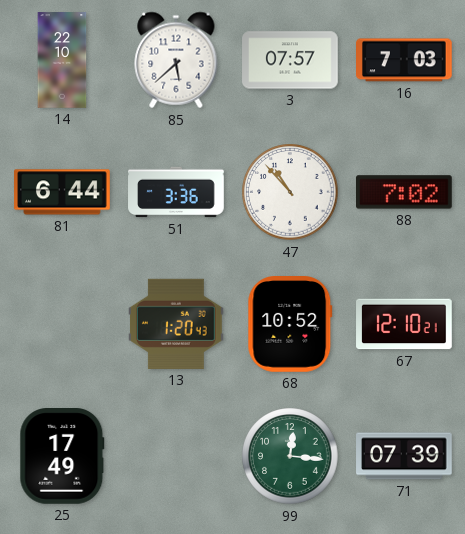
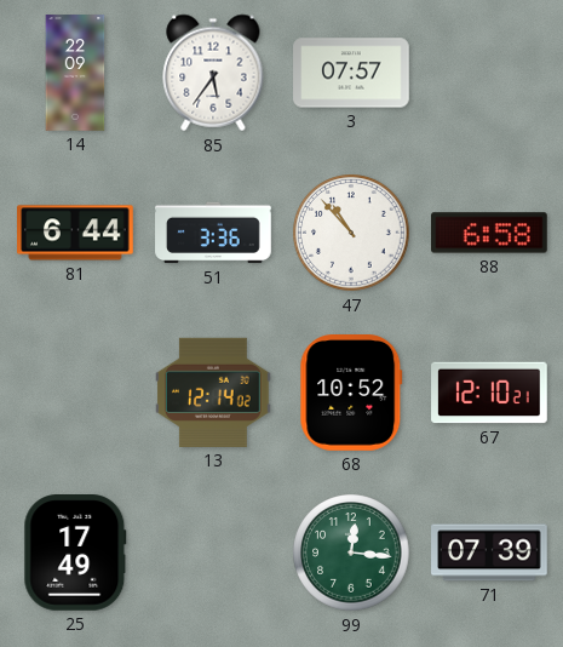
14: 22:10 -> 22:09
85: 5:38 -> 5:36
16: 7:03 -> none
88: 7:02 -> 6:58
13: 1:20 -> 12:14
